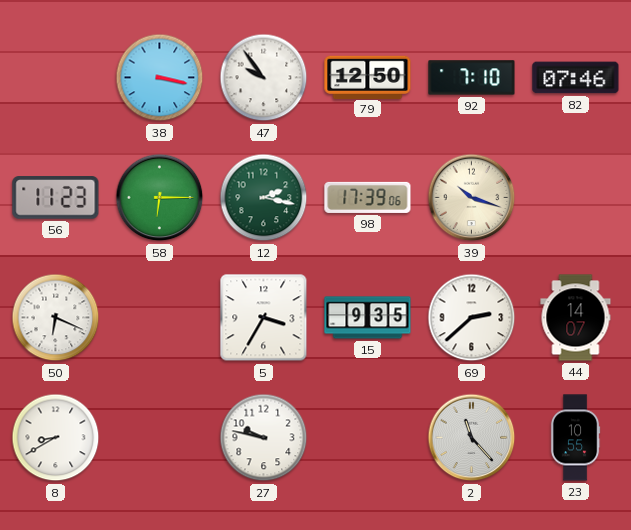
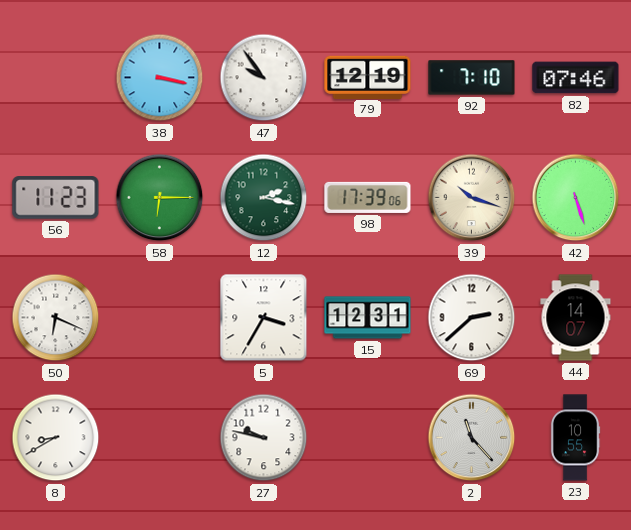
79: 12:50 -> 12:19
42: none -> 5:27
15: 9:35 -> 12:31
